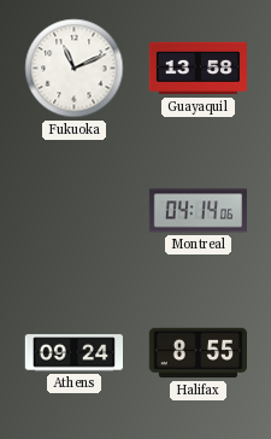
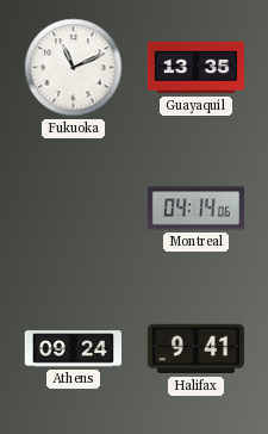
Guayaquil: 13:58 -> 13:35
Halifax: 8:55 -> 9:41
